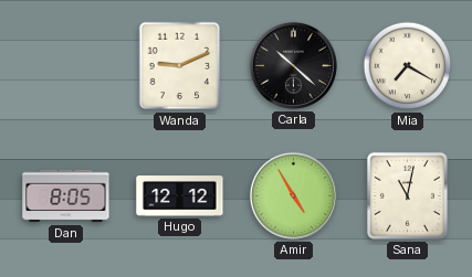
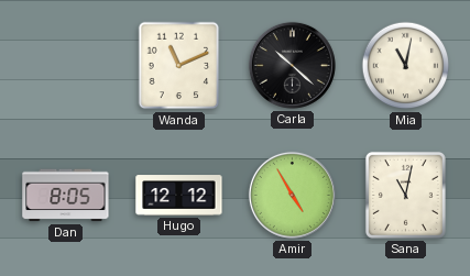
Wanda: 9:11 -> 11:11
Mia: 7:20 -> 11:02
